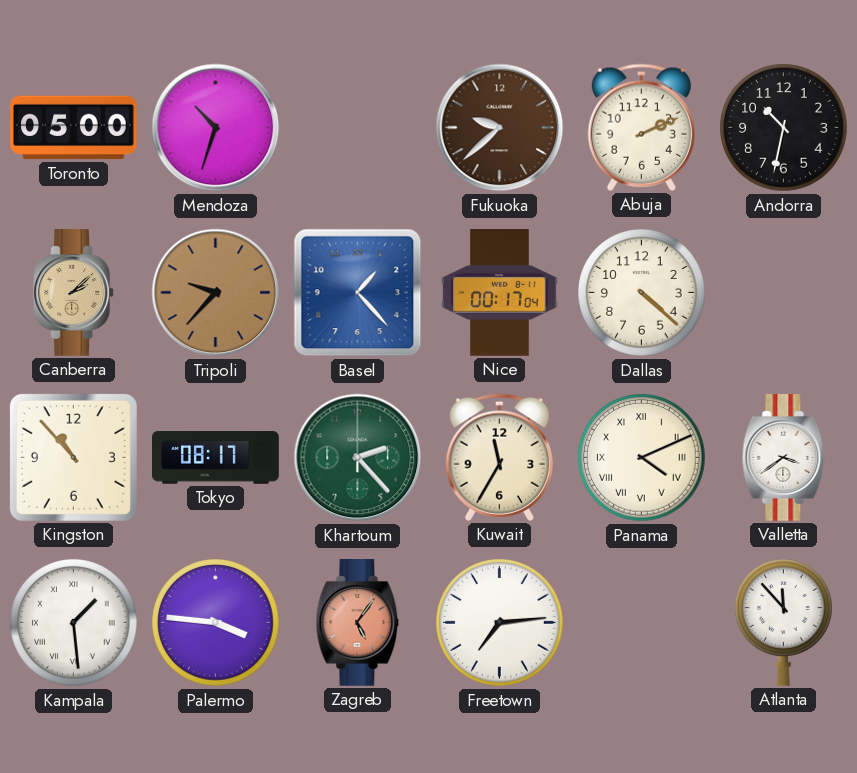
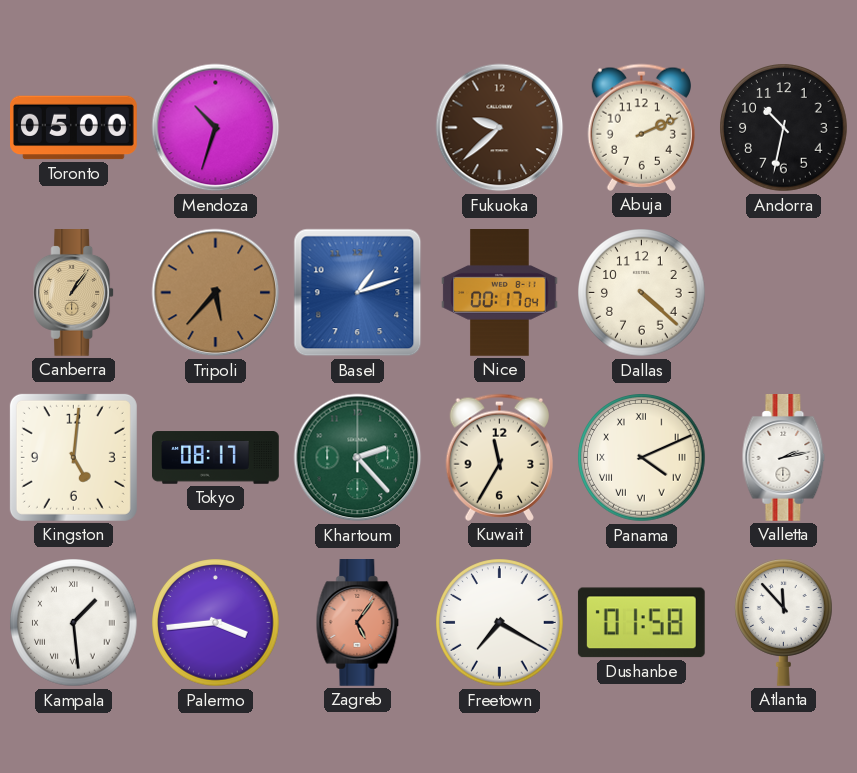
Canberra: 2:08 -> 1:06
Tripoli: 9:37 -> 5:37
Basel: 1:23 -> 1:12
Kingston: 10:53 -> 5:01
Valletta: 3:39 -> 2:13
Palermo: 3:46 -> 3:44
Freetown: 7:14 -> 7:20
Dushanbe: none -> 01:58
